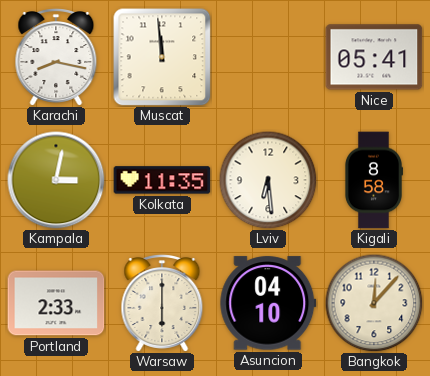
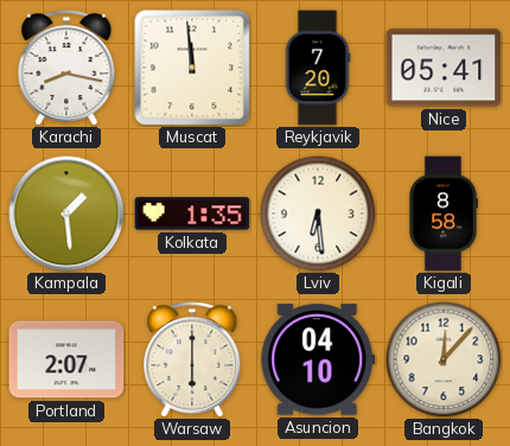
Reykjavik: none -> 7:20
Kampala: 3:02 -> 1:29
Kolkata: 11:35 -> 1:35
Portland: 2:33 -> 2:07
